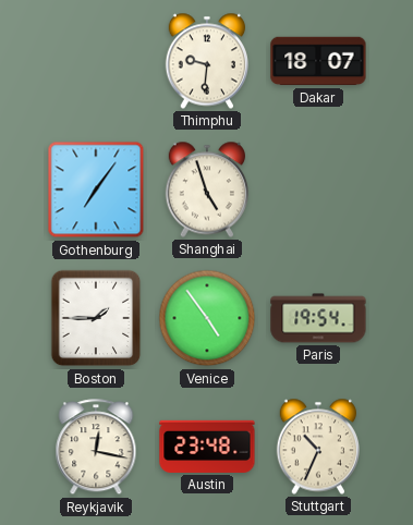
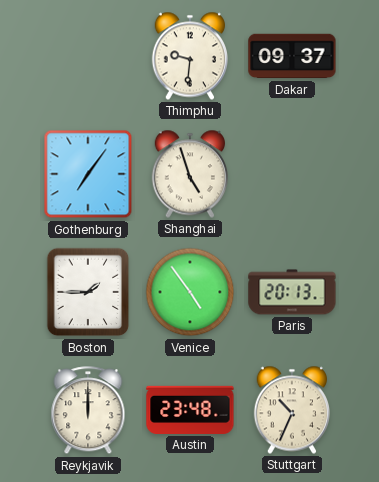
Dakar: 18:07 -> 09:37
Paris: 19:54 -> 20:13
Reykjavik: 12:17 -> 12:00
